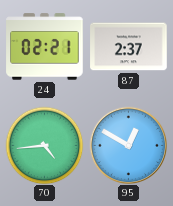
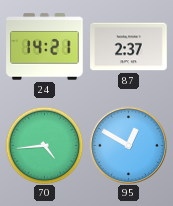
24: 02:21 -> 14:21
